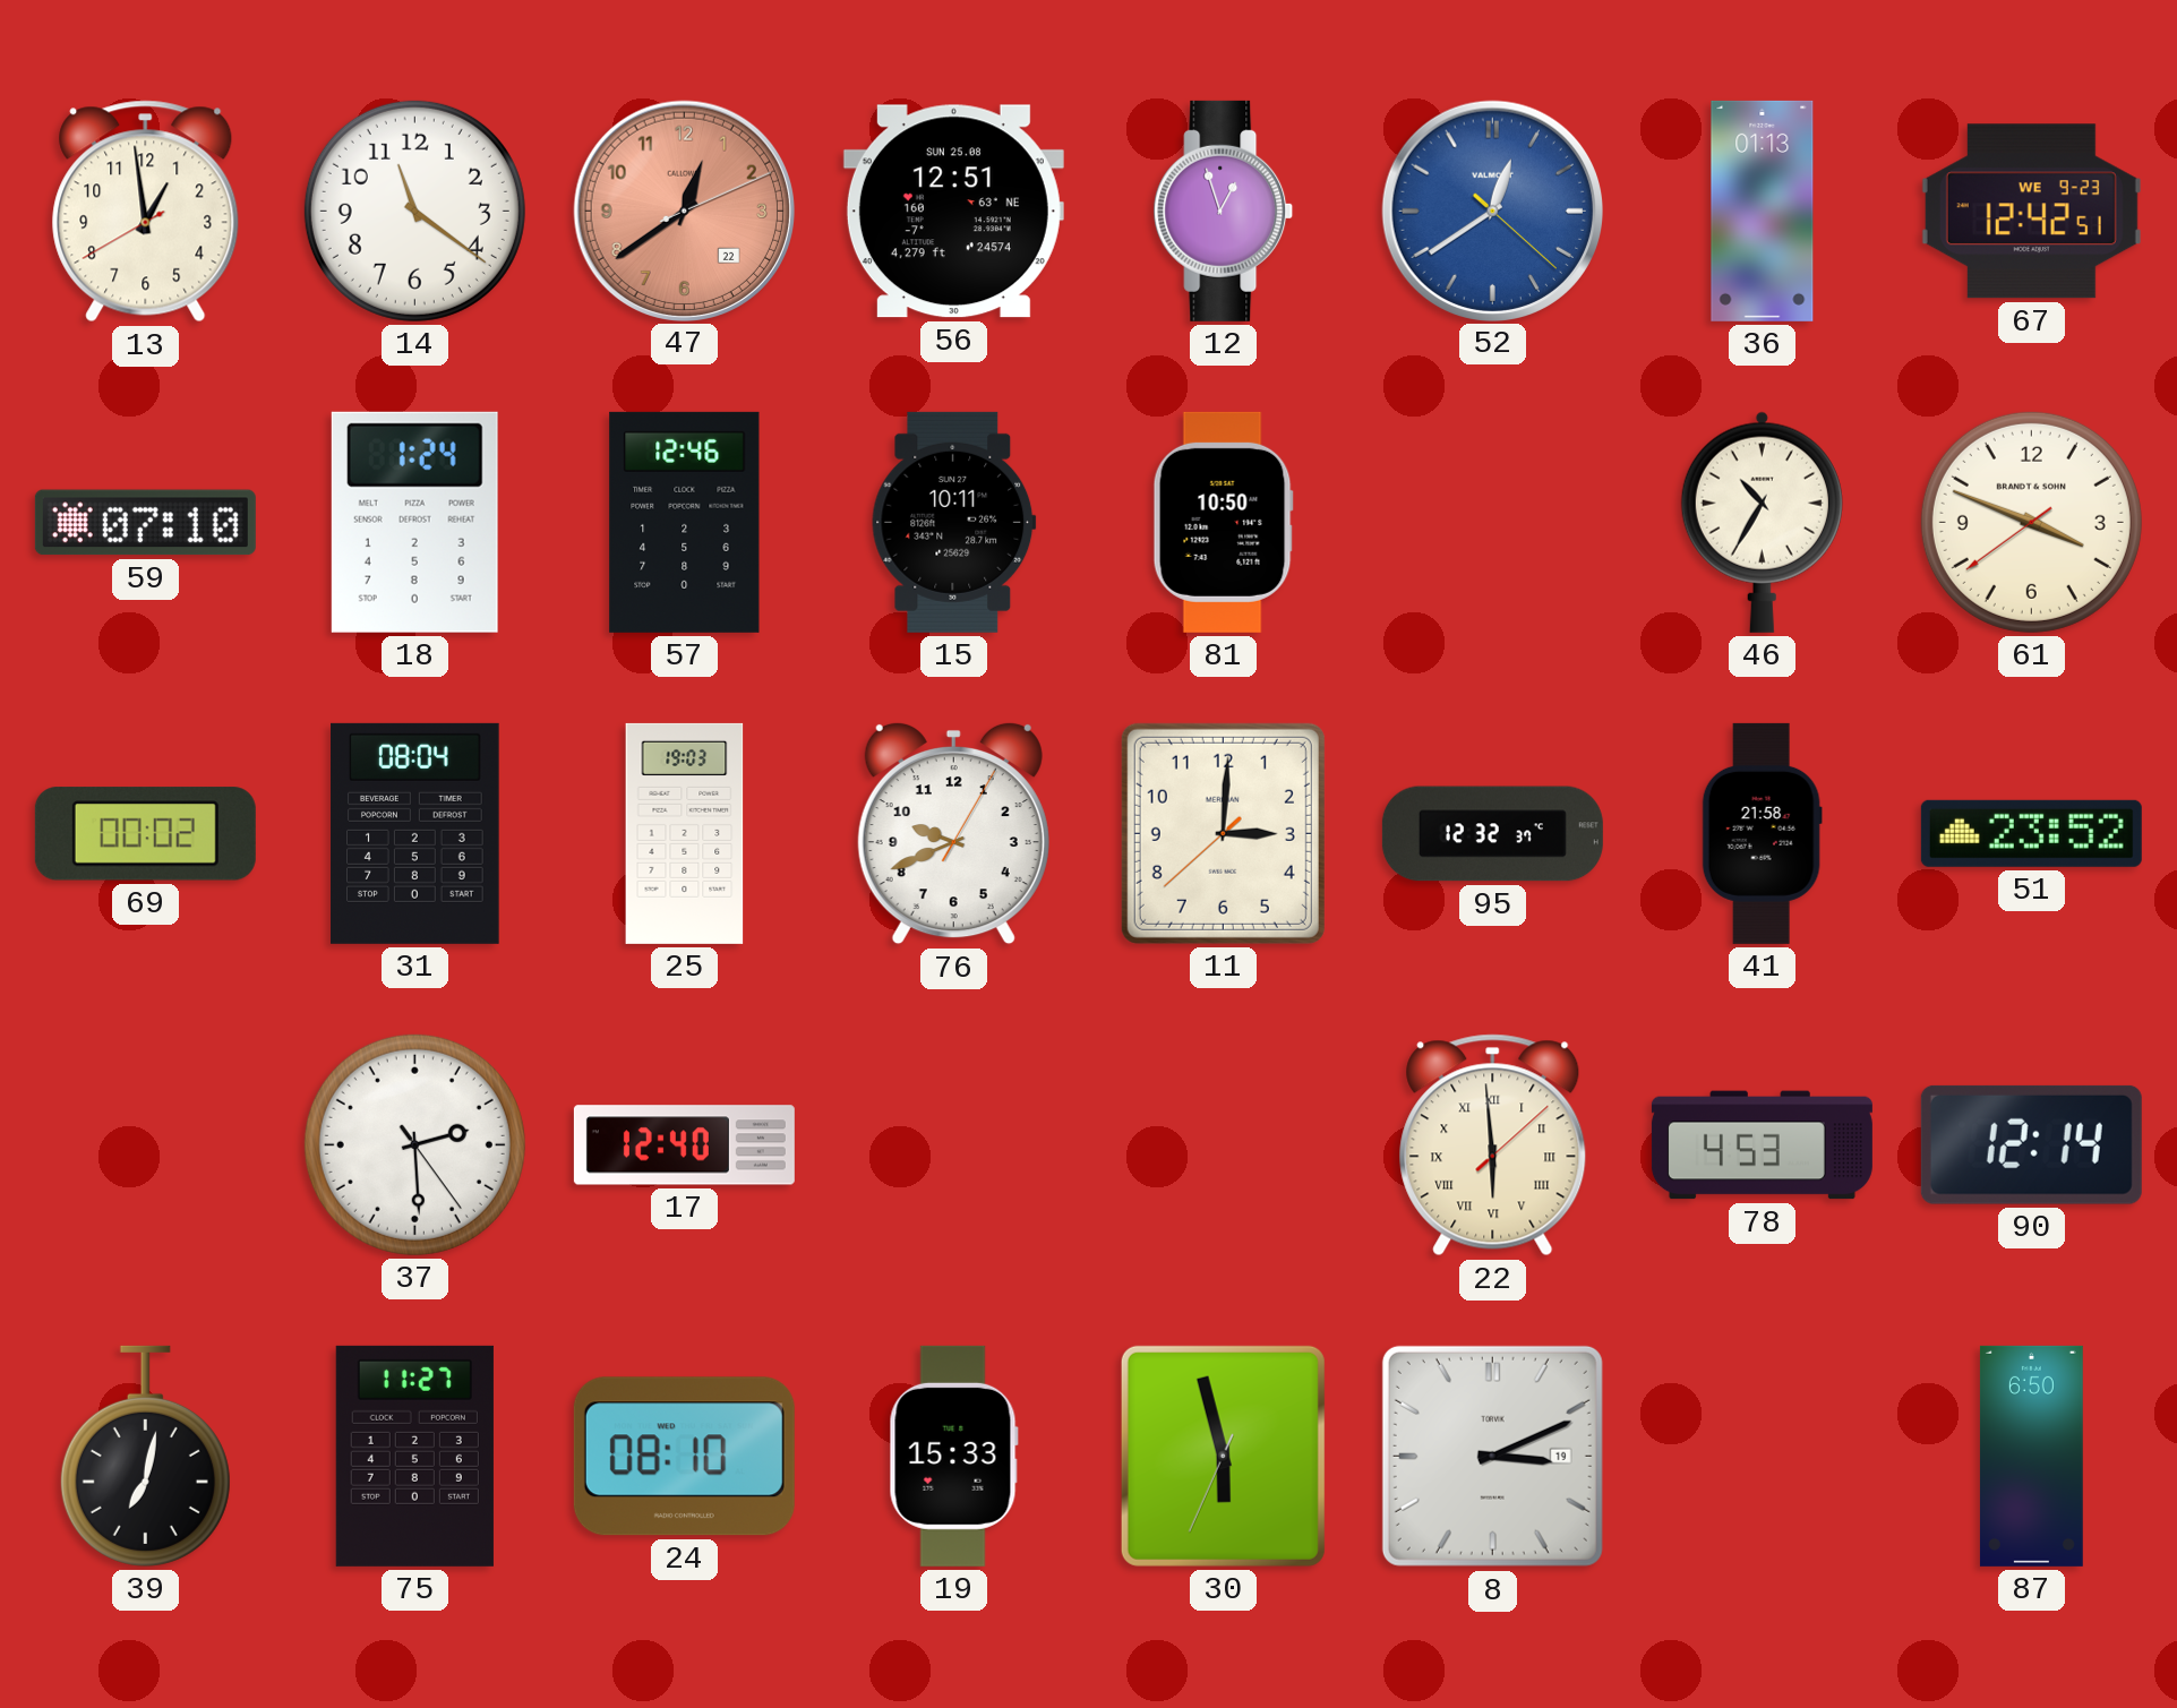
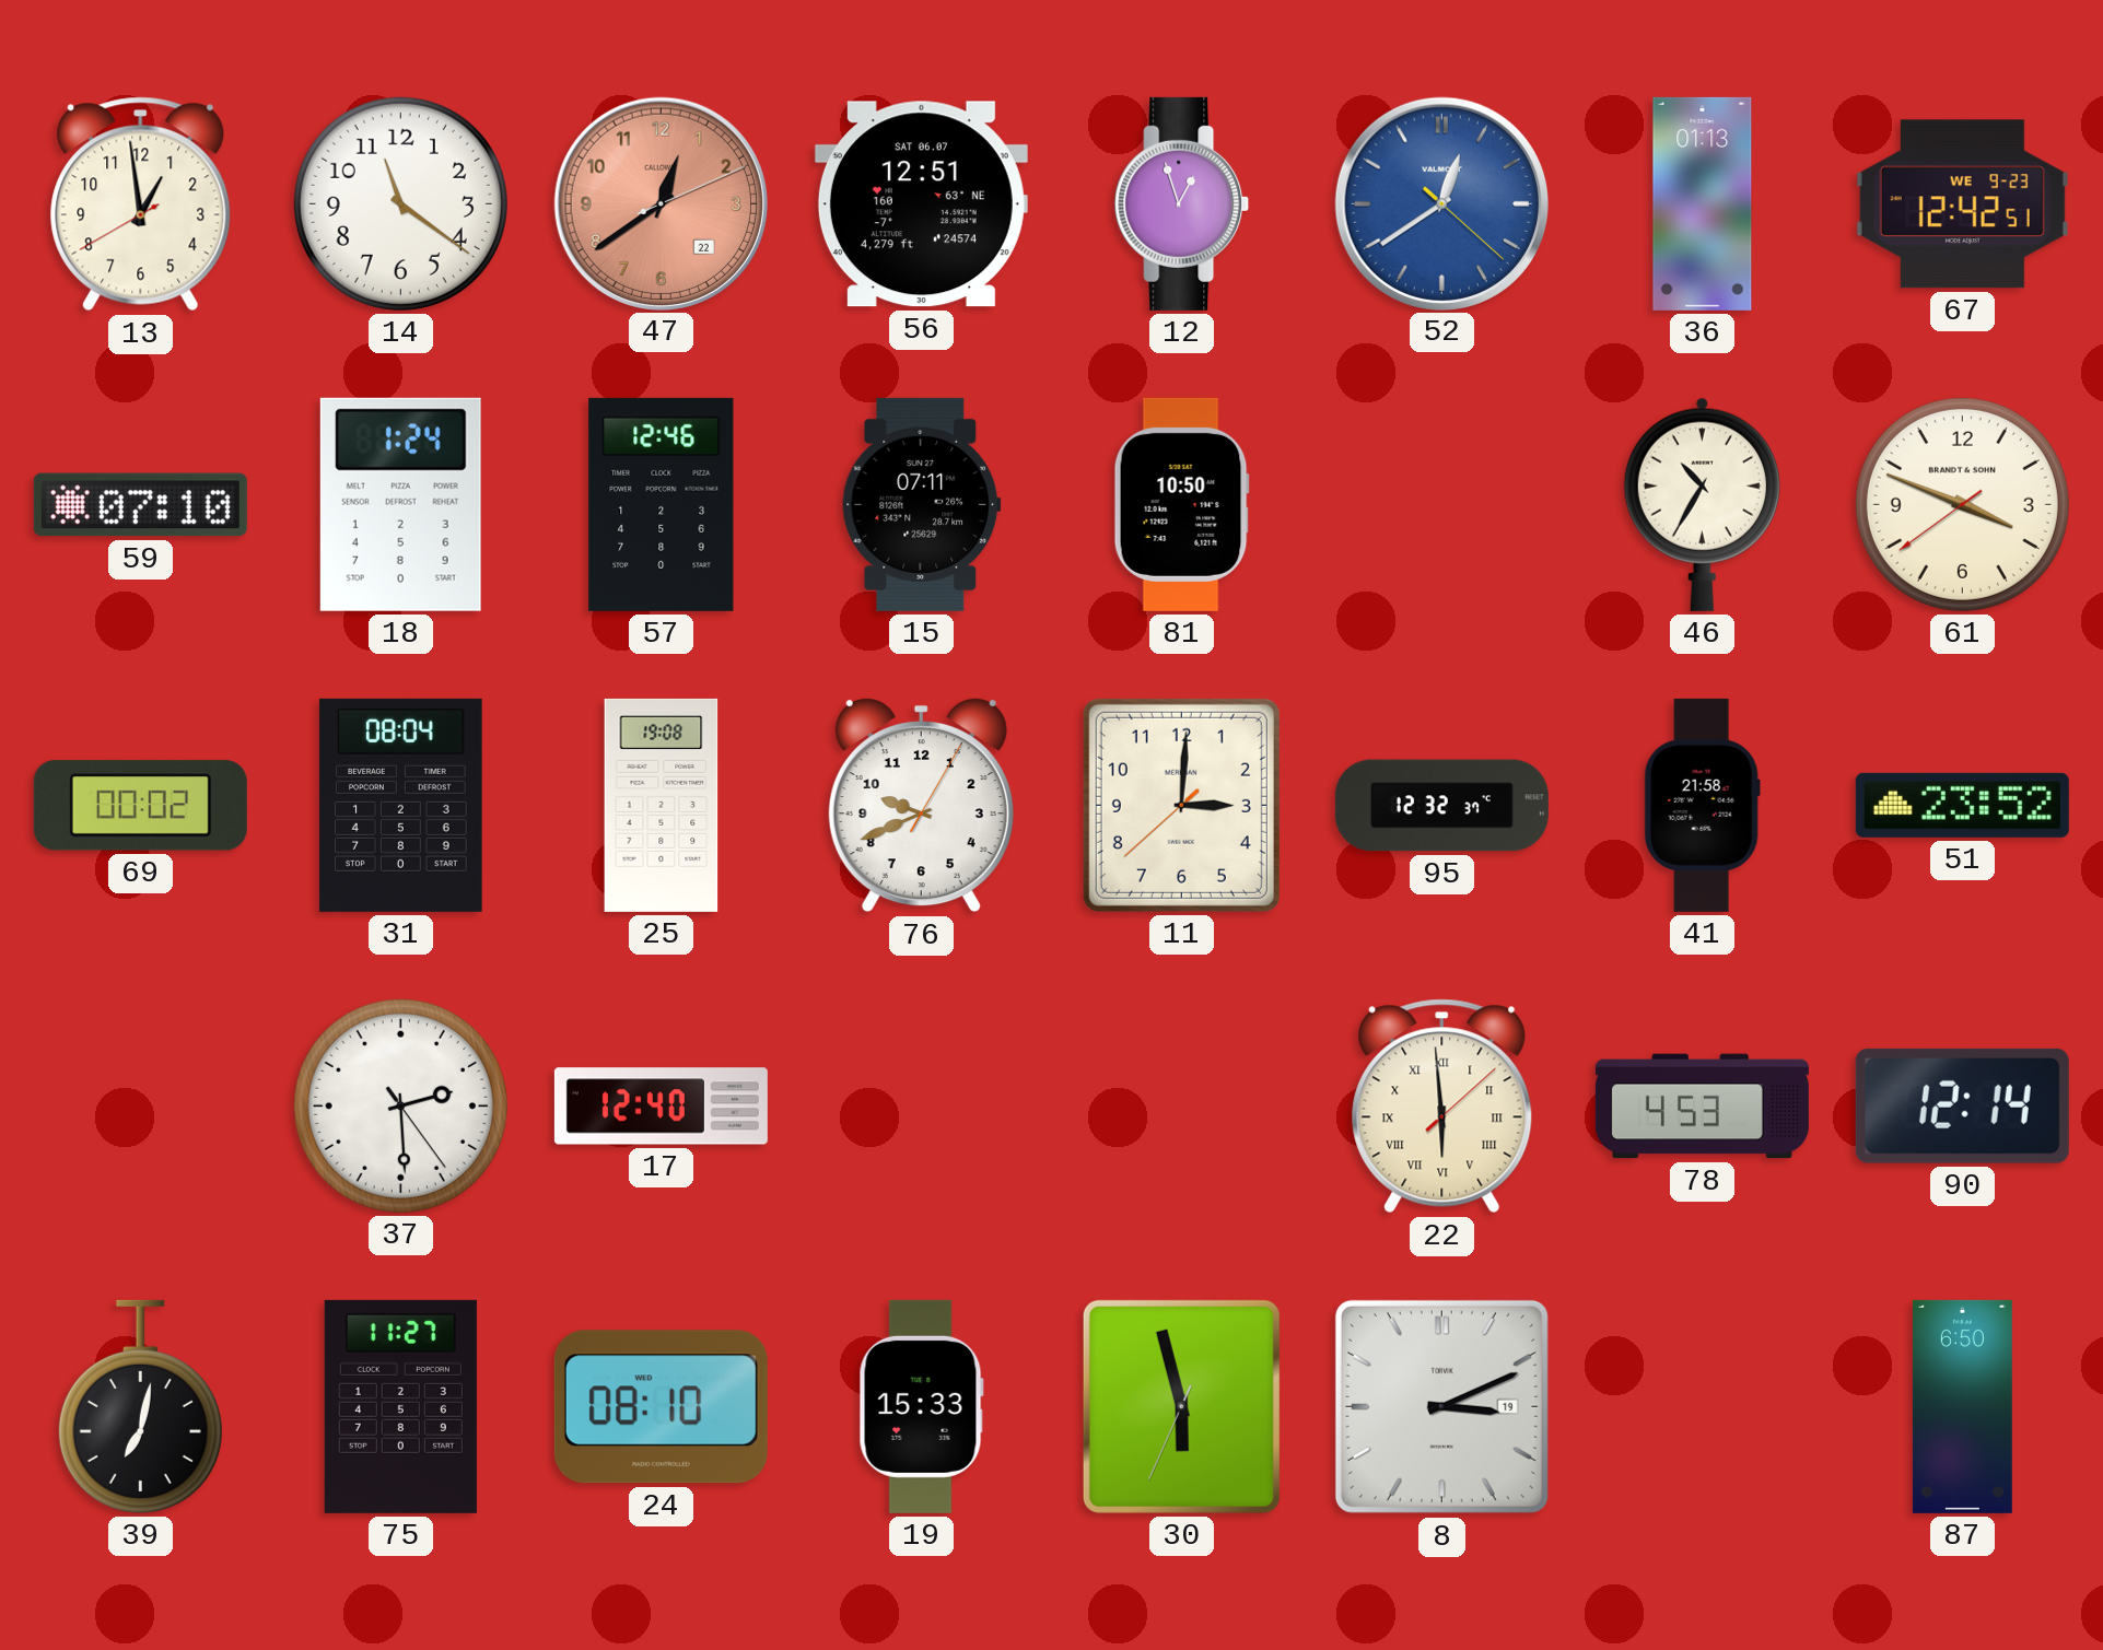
56 date: SUN 25.08 -> SAT 06.07
15: 10:11 -> 07:11
25: 19:03 -> 19:08
